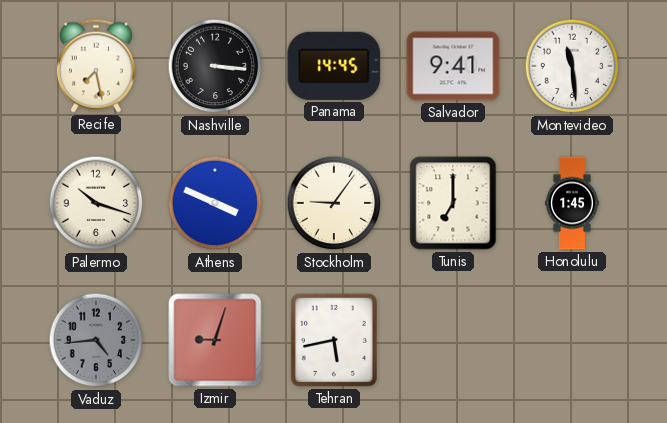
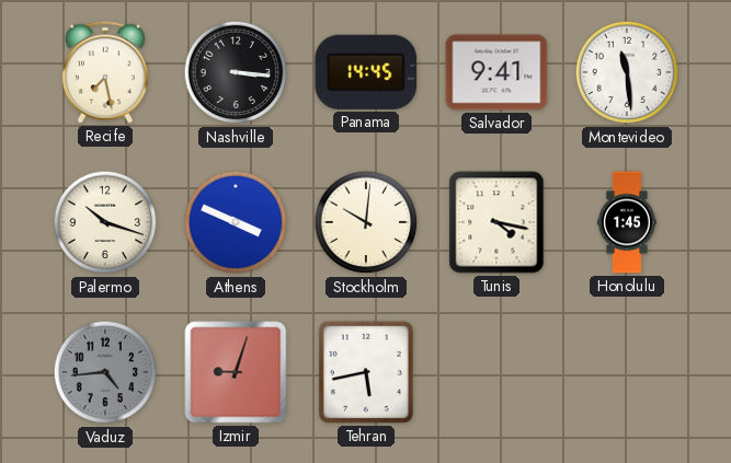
Stockholm: 9:06 -> 10:01
Tunis: 7:00 -> 4:17
